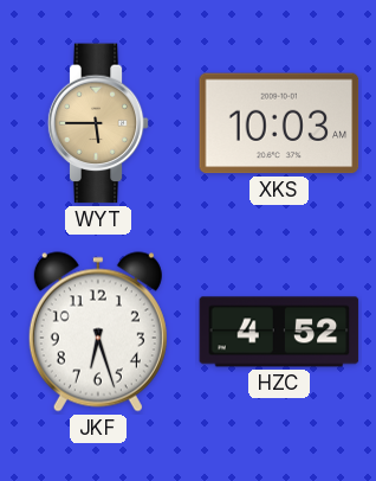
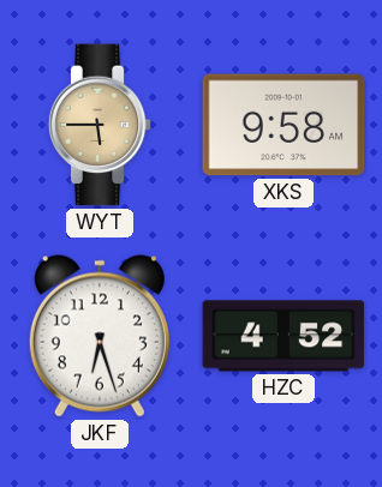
XKS: 10:03 -> 9:58
